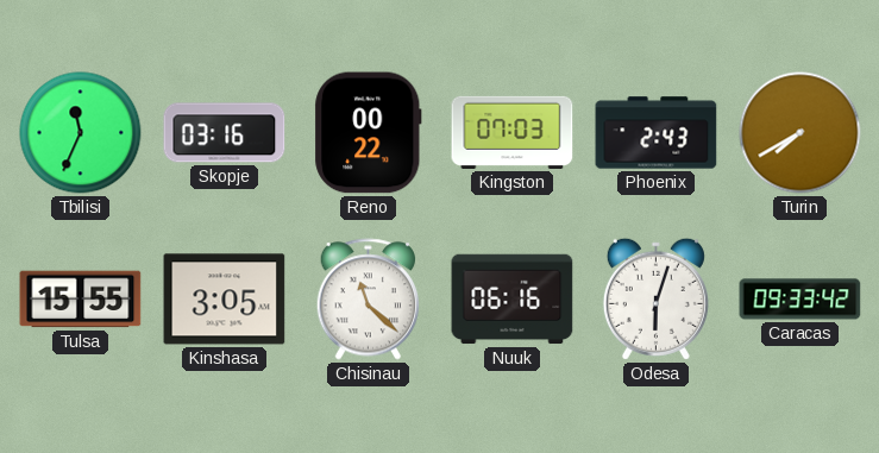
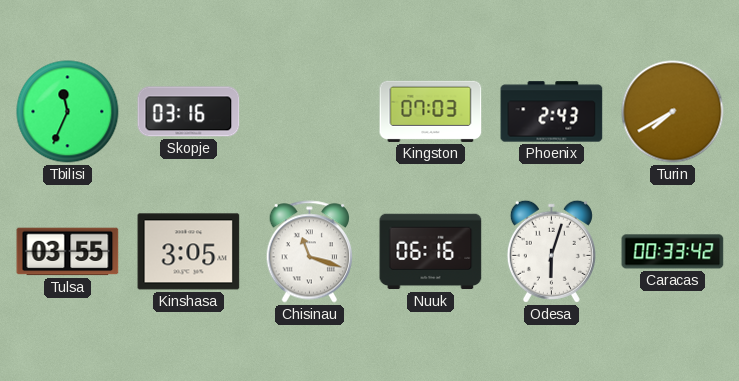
Reno: 00:22 -> none
Tulsa: 15:55 -> 03:55
Chisinau: 11:22 -> 11:18
Caracas: 09:33 -> 00:33
